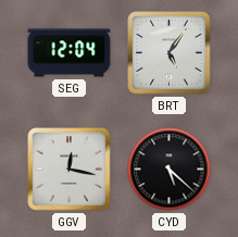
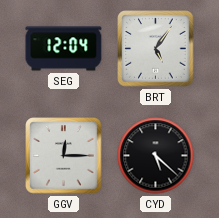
GGV: 12:17 -> 12:15
